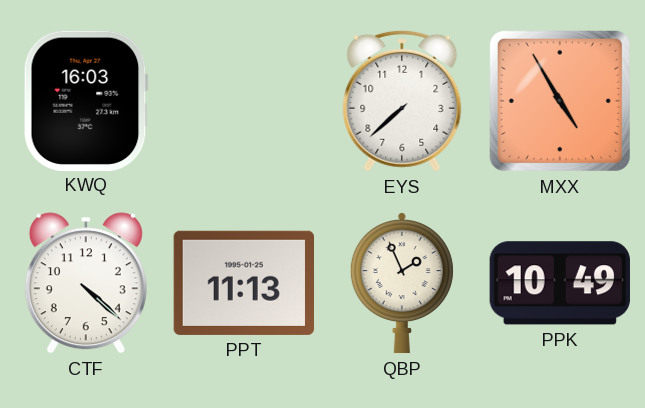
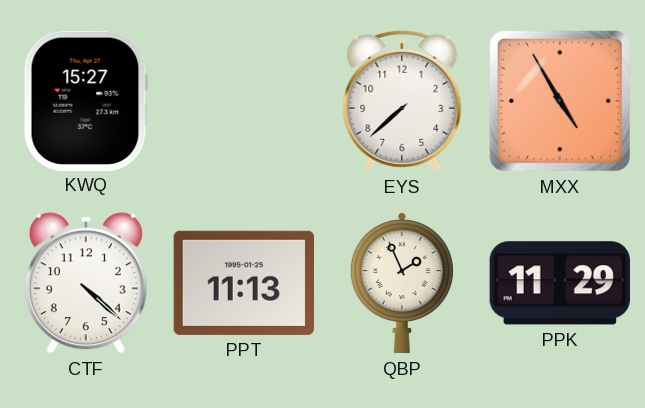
KWQ: 16:03 -> 15:27
PPK: 10:49 -> 11:29
